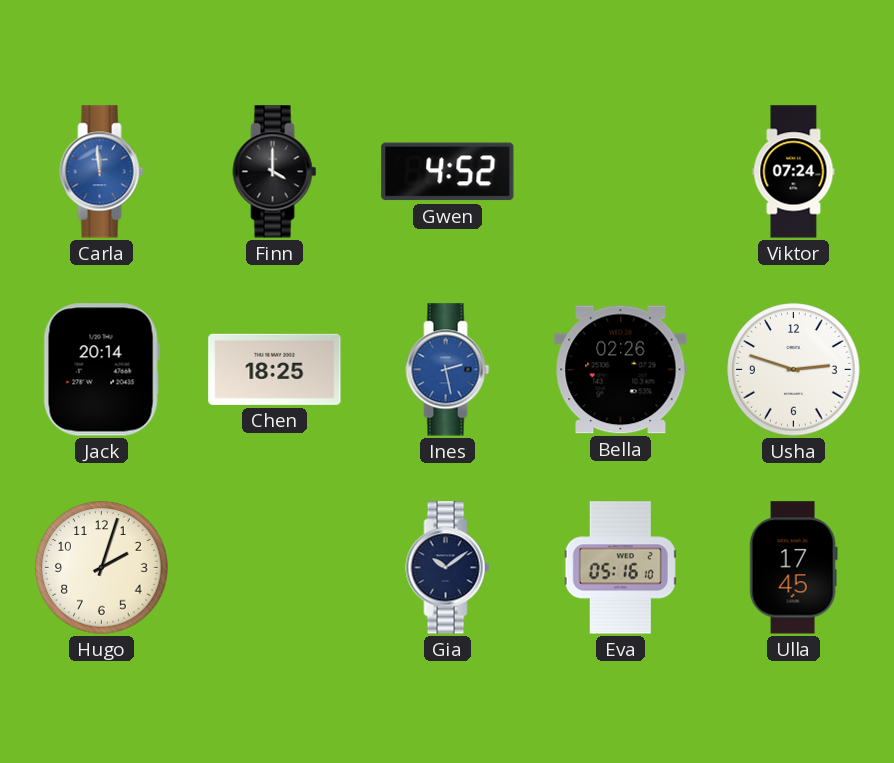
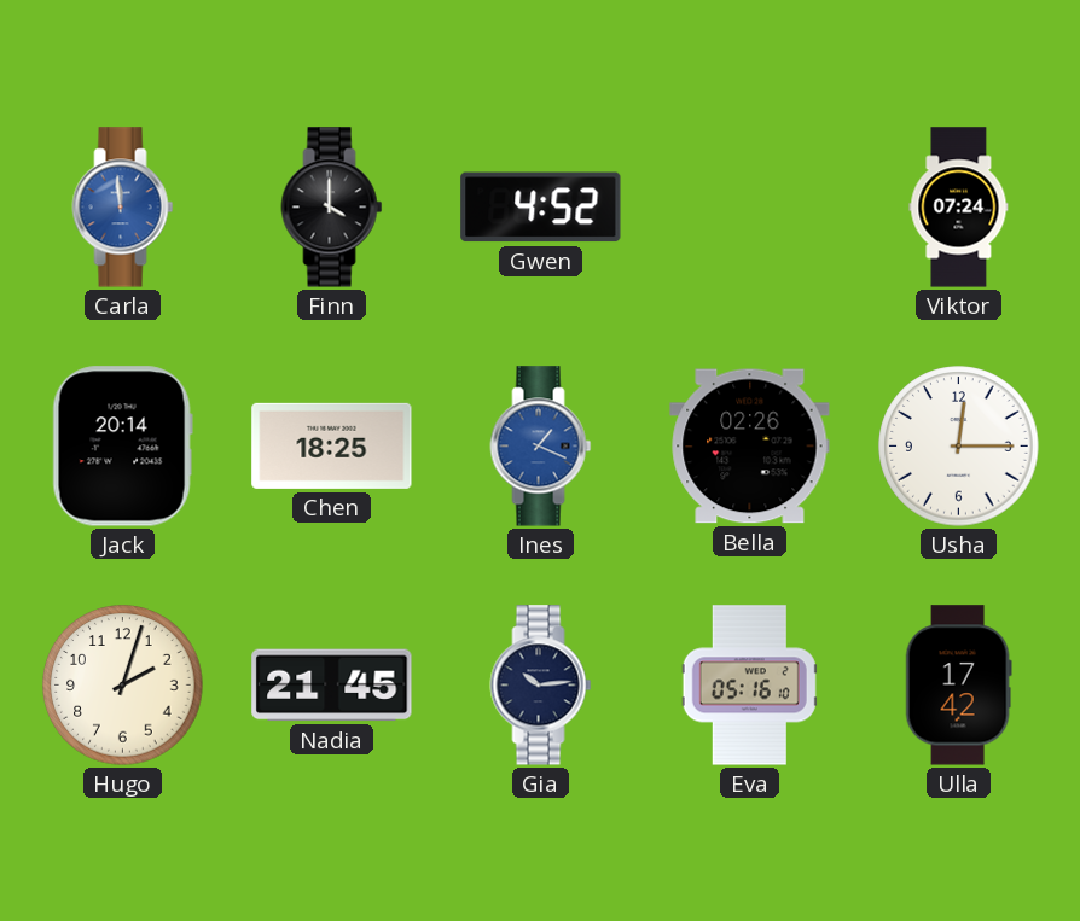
Ines: 2:28 -> 1:19
Usha: 2:48 -> 12:15
Nadia: none -> 21:45
Gia: 10:09 -> 10:14
Ulla: 17:45 -> 17:42
